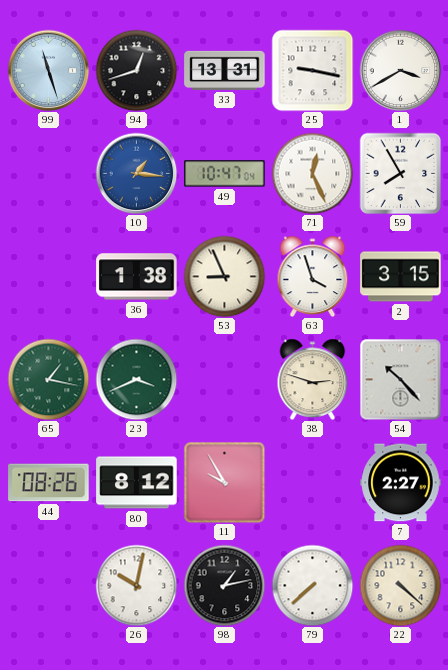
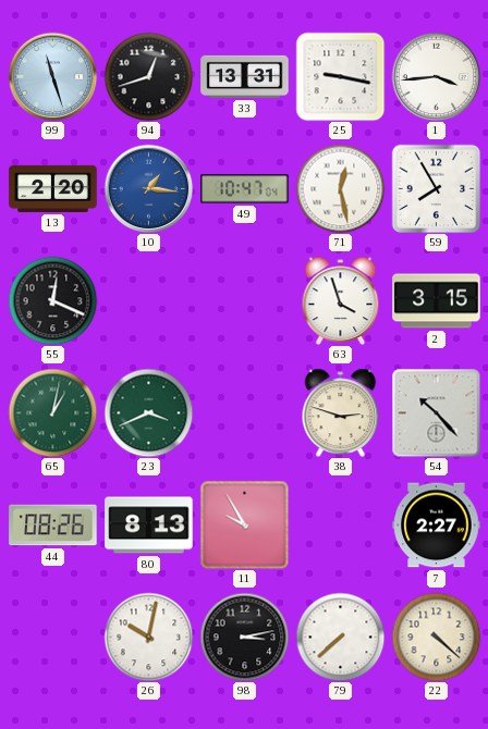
1: 3:40 -> 3:44
13: none -> 2:20
71: 12:26 -> 12:28
55: none -> 12:19
36: 1:38 -> none
53: 8:56 -> none
65: 1:17 -> 1:02
80: 8:12 -> 8:13
98: 1:13 -> 3:13
